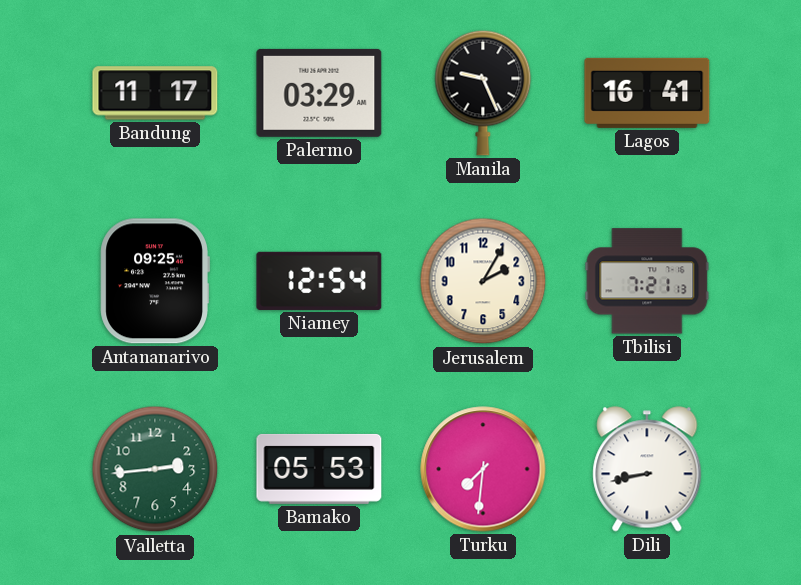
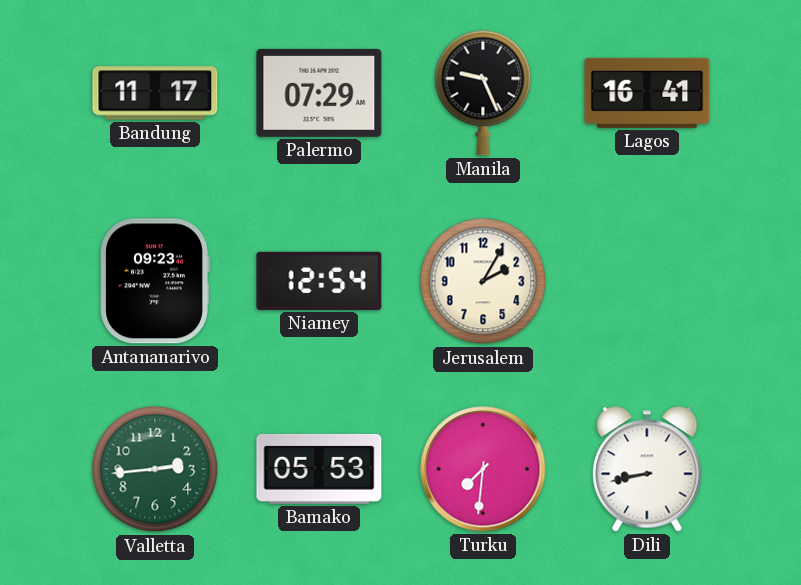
Palermo: 03:29 -> 07:29
Antananarivo: 09:25 -> 09:23
Tbilisi: 7:21 -> none
